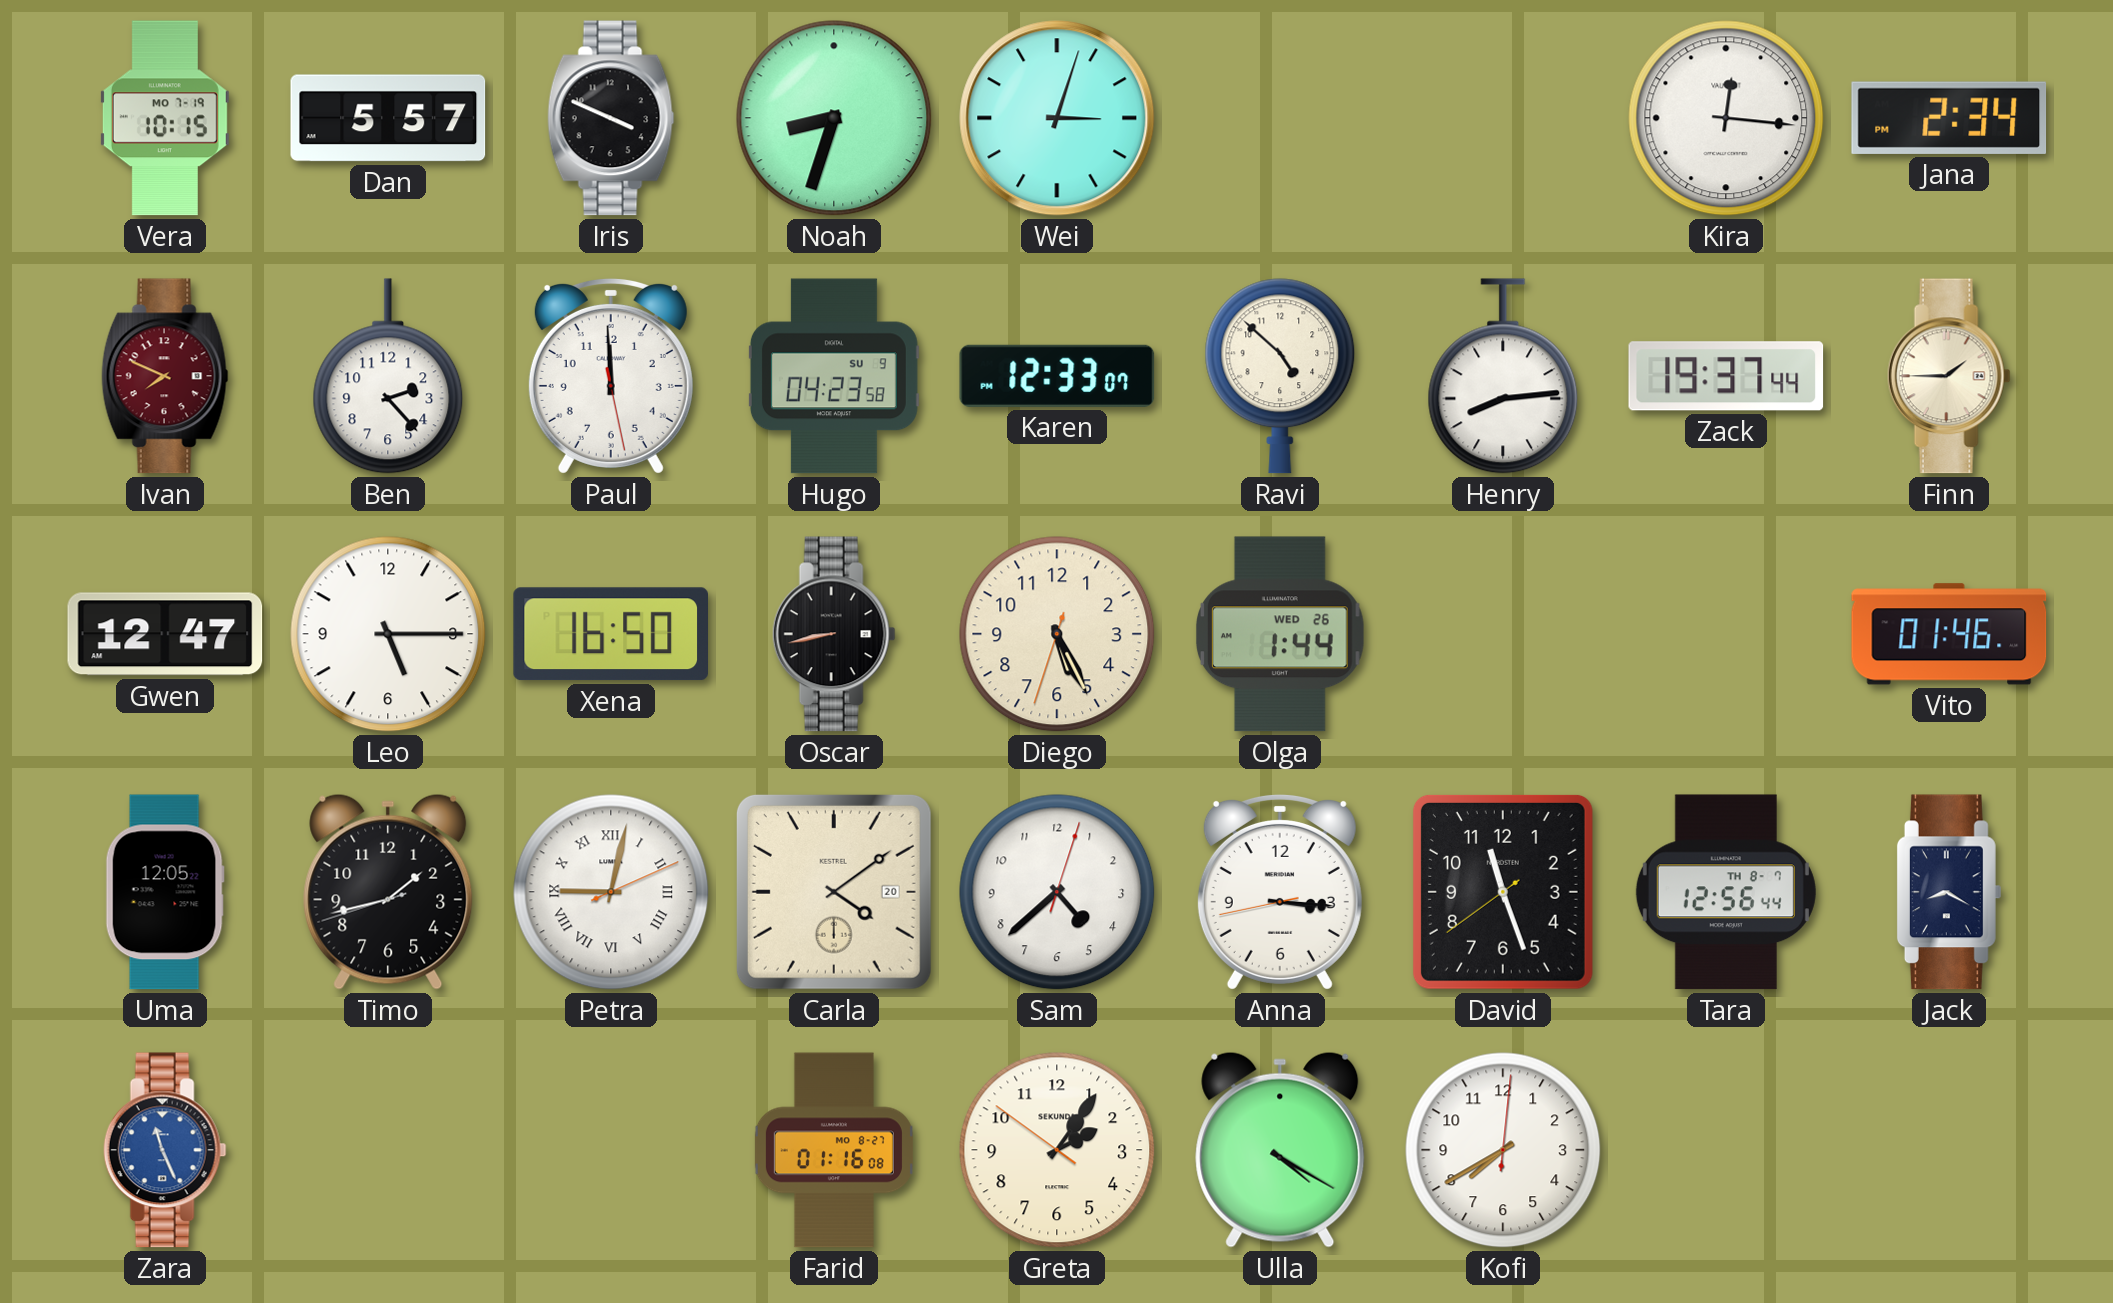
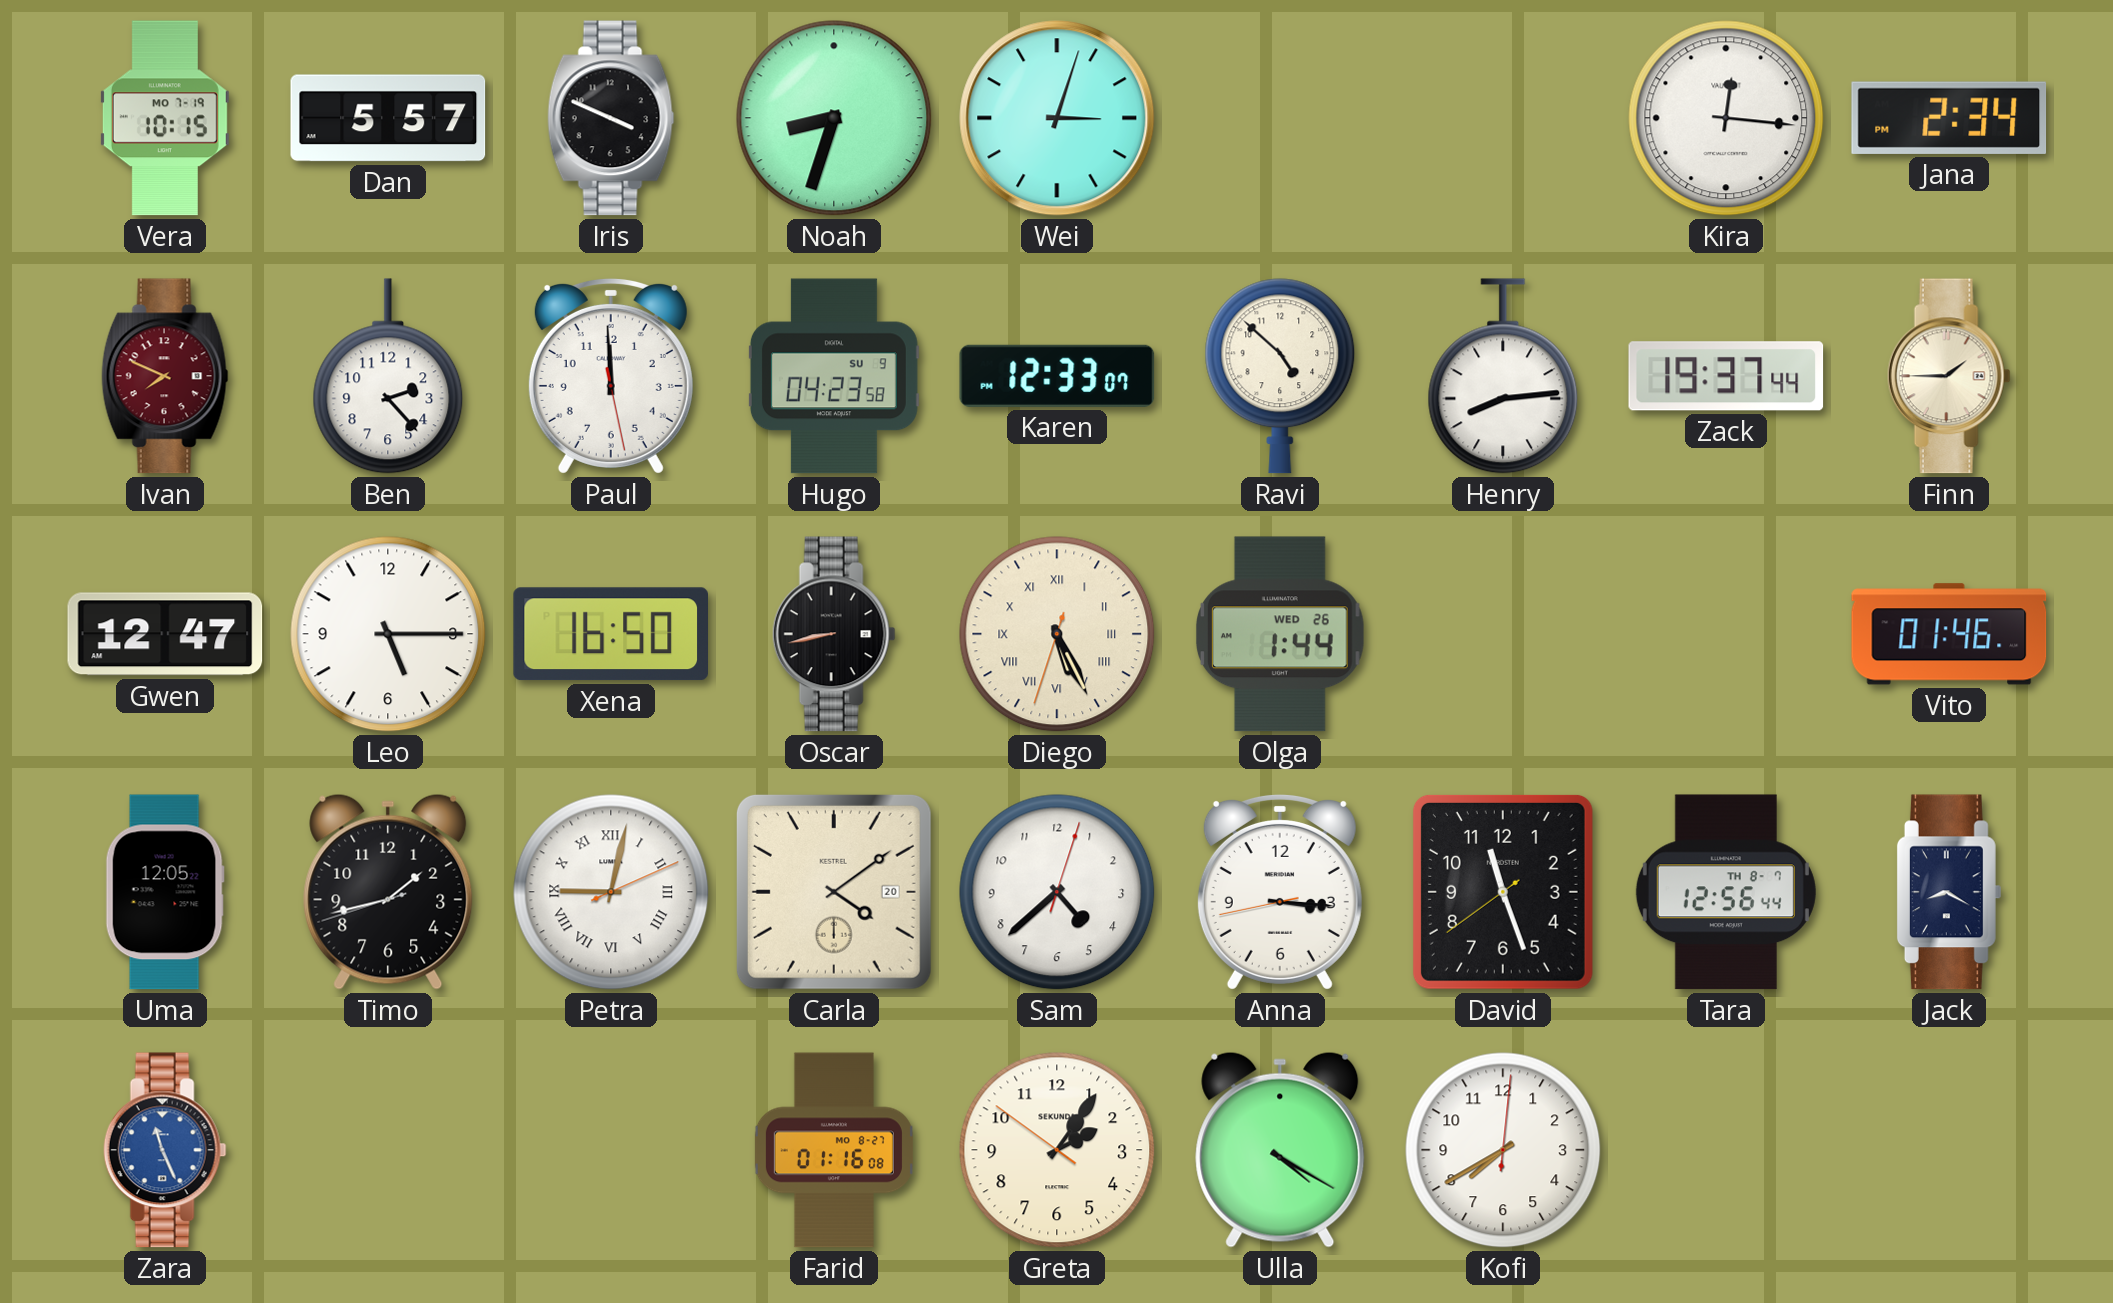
Diego numerals: Arabic -> Roman
